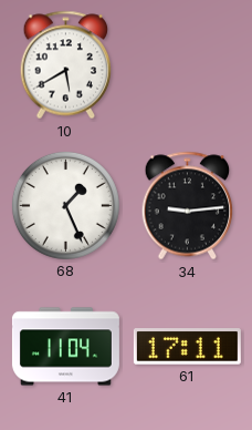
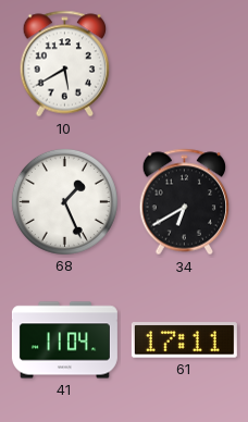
34: 9:14 -> 6:40
